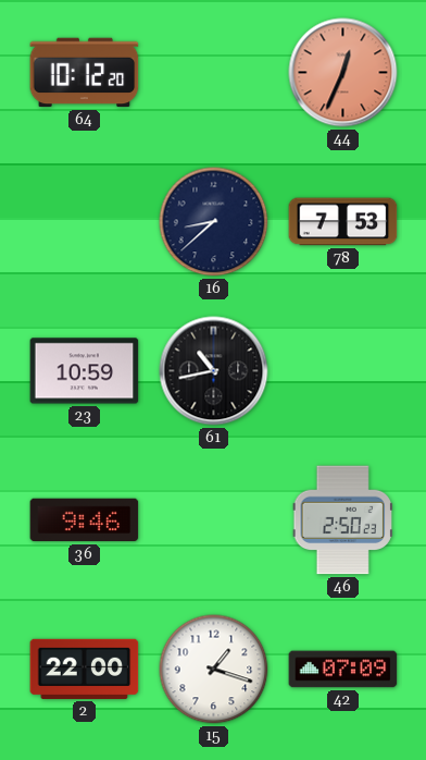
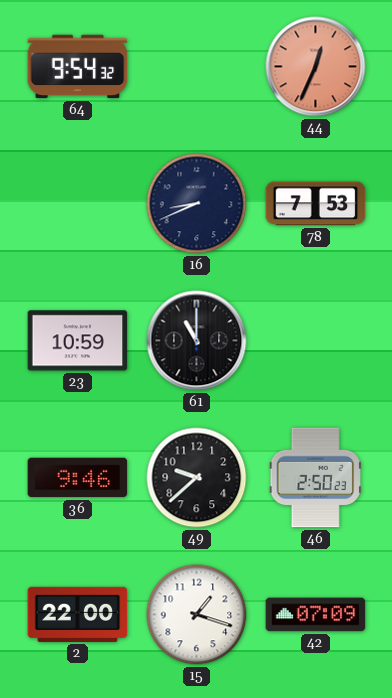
64: 10:12 -> 9:54
16: 8:38 -> 8:41
61: 10:43 -> 11:00
49: none -> 9:38
